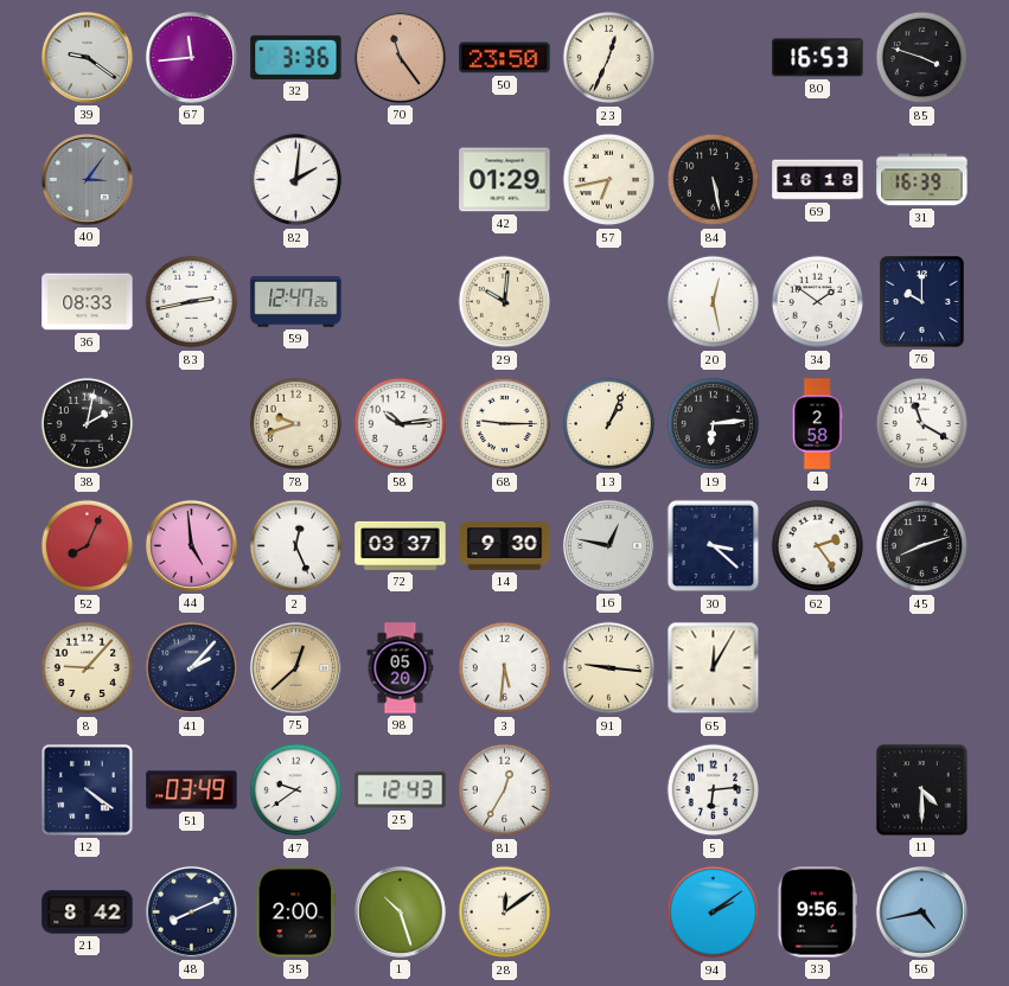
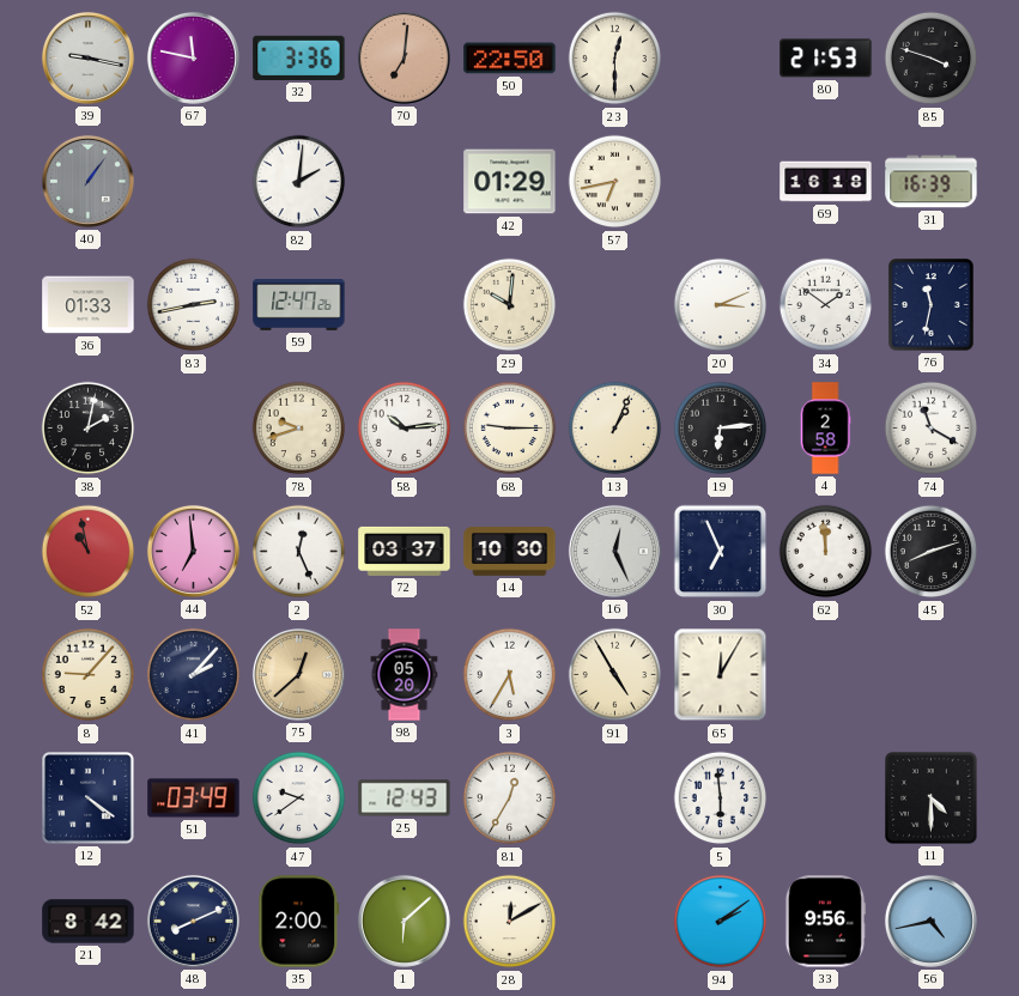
39: 9:21 -> 9:17
67: 11:44 -> 11:47
70: 11:24 -> 7:01
50: 23:50 -> 22:50
23: 12:34 -> 12:30
80: 16:53 -> 21:53
40: 3:06 -> 1:06
84: 5:28 -> none
36: 08:33 -> 01:33
20: 12:28 -> 3:11
76: 10:00 -> 11:32
52: 8:04 -> 10:58
44: 4:59 -> 6:59
14: 9:30 -> 10:30
16: 12:47 -> 12:26
30: 3:22 -> 6:56
62: 2:24 -> 11:59
3: 5:31 -> 5:35
91: 9:16 -> 4:55
5: 6:14 -> 5:59
1: 10:27 -> 6:08
28: 12:09 -> 12:10
